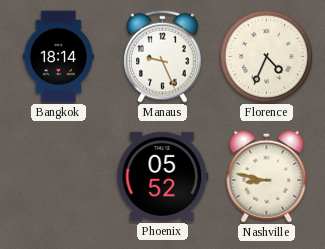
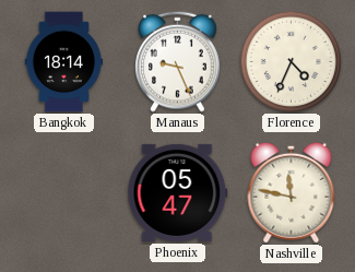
Phoenix: 05:52 -> 05:47
Nashville: 8:47 -> 11:47
